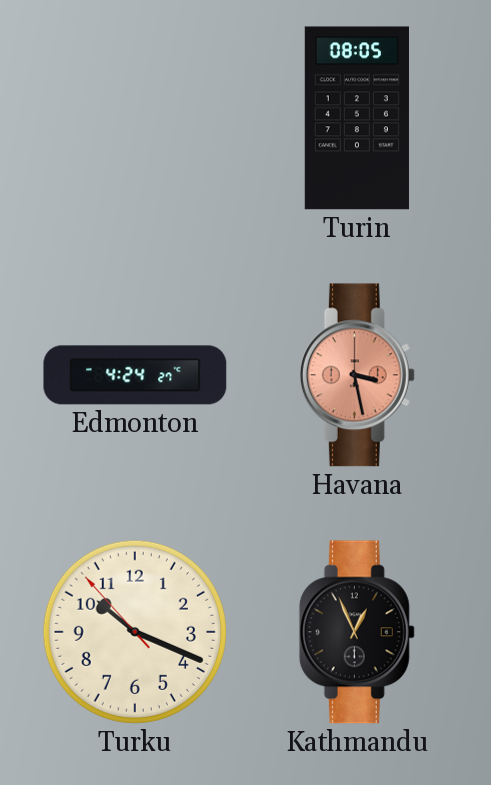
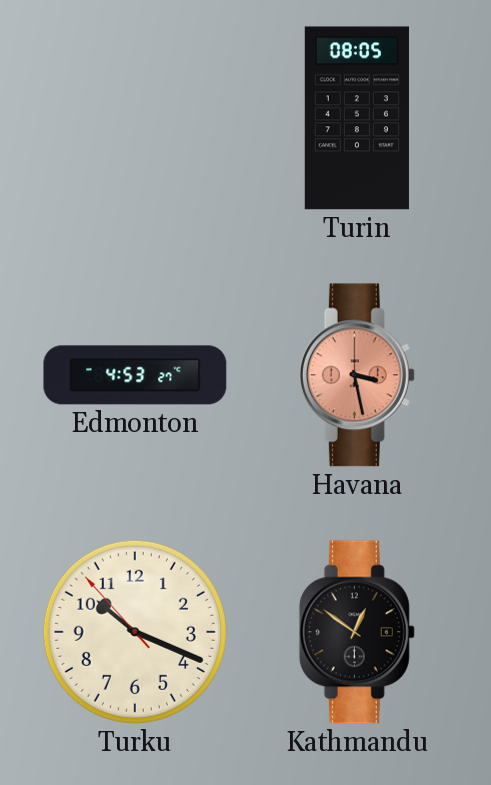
Edmonton: 4:24 -> 4:53
Kathmandu: 12:56 -> 12:51
